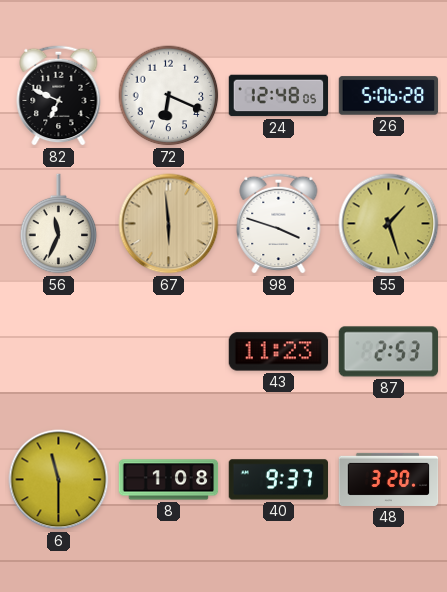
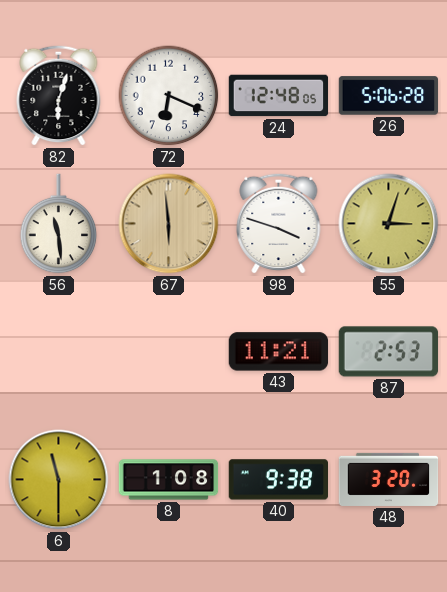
82: 6:49 -> 6:03
56: 11:34 -> 11:29
55: 1:27 -> 3:03
43: 11:23 -> 11:21
40: 9:37 -> 9:38
